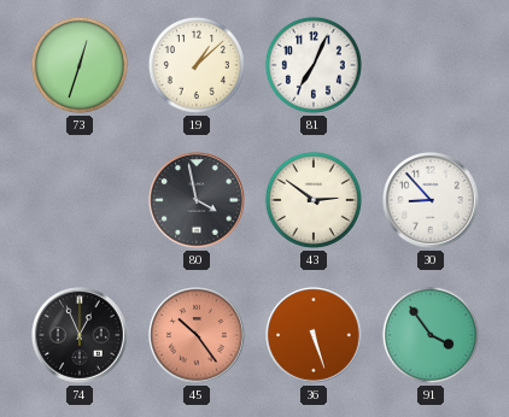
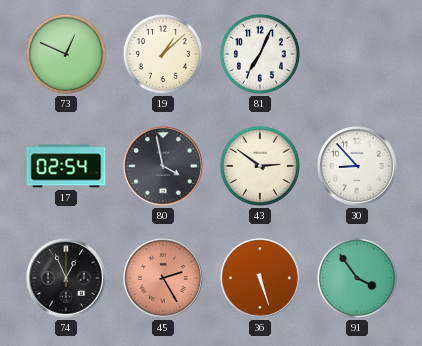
73: 12:33 -> 12:49
17: none -> 02:54
45: 10:24 -> 2:25
